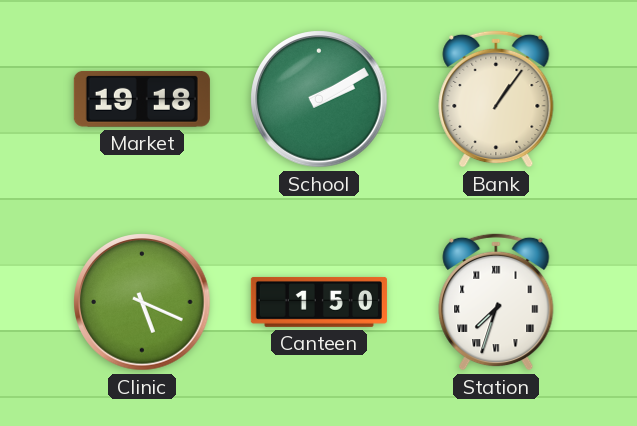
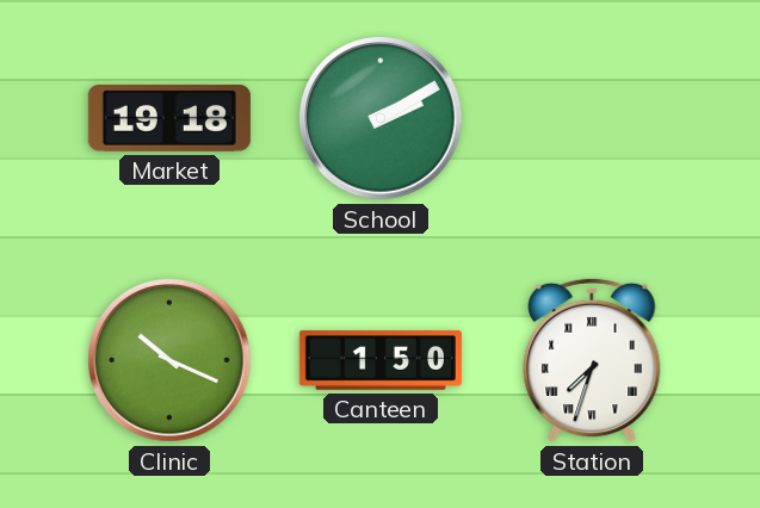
Bank: 1:06 -> none
Clinic: 5:19 -> 10:19
